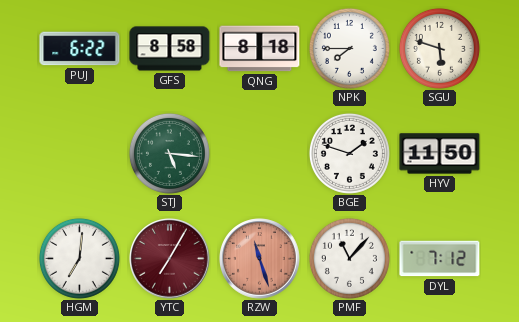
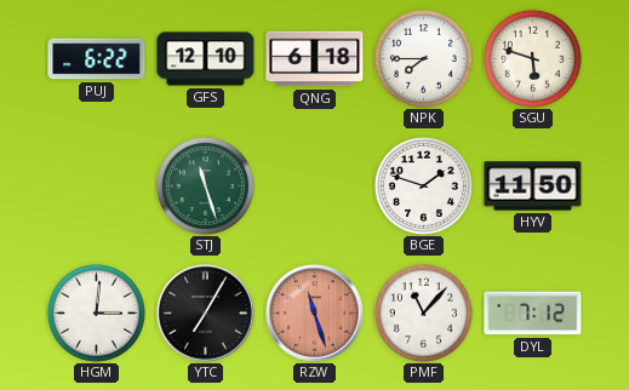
GFS: 8:58 -> 12:10
QNG: 8:18 -> 6:18
STJ: 5:16 -> 11:27
HGM: 7:01 -> 3:01
YTC dial: burgundy -> black
